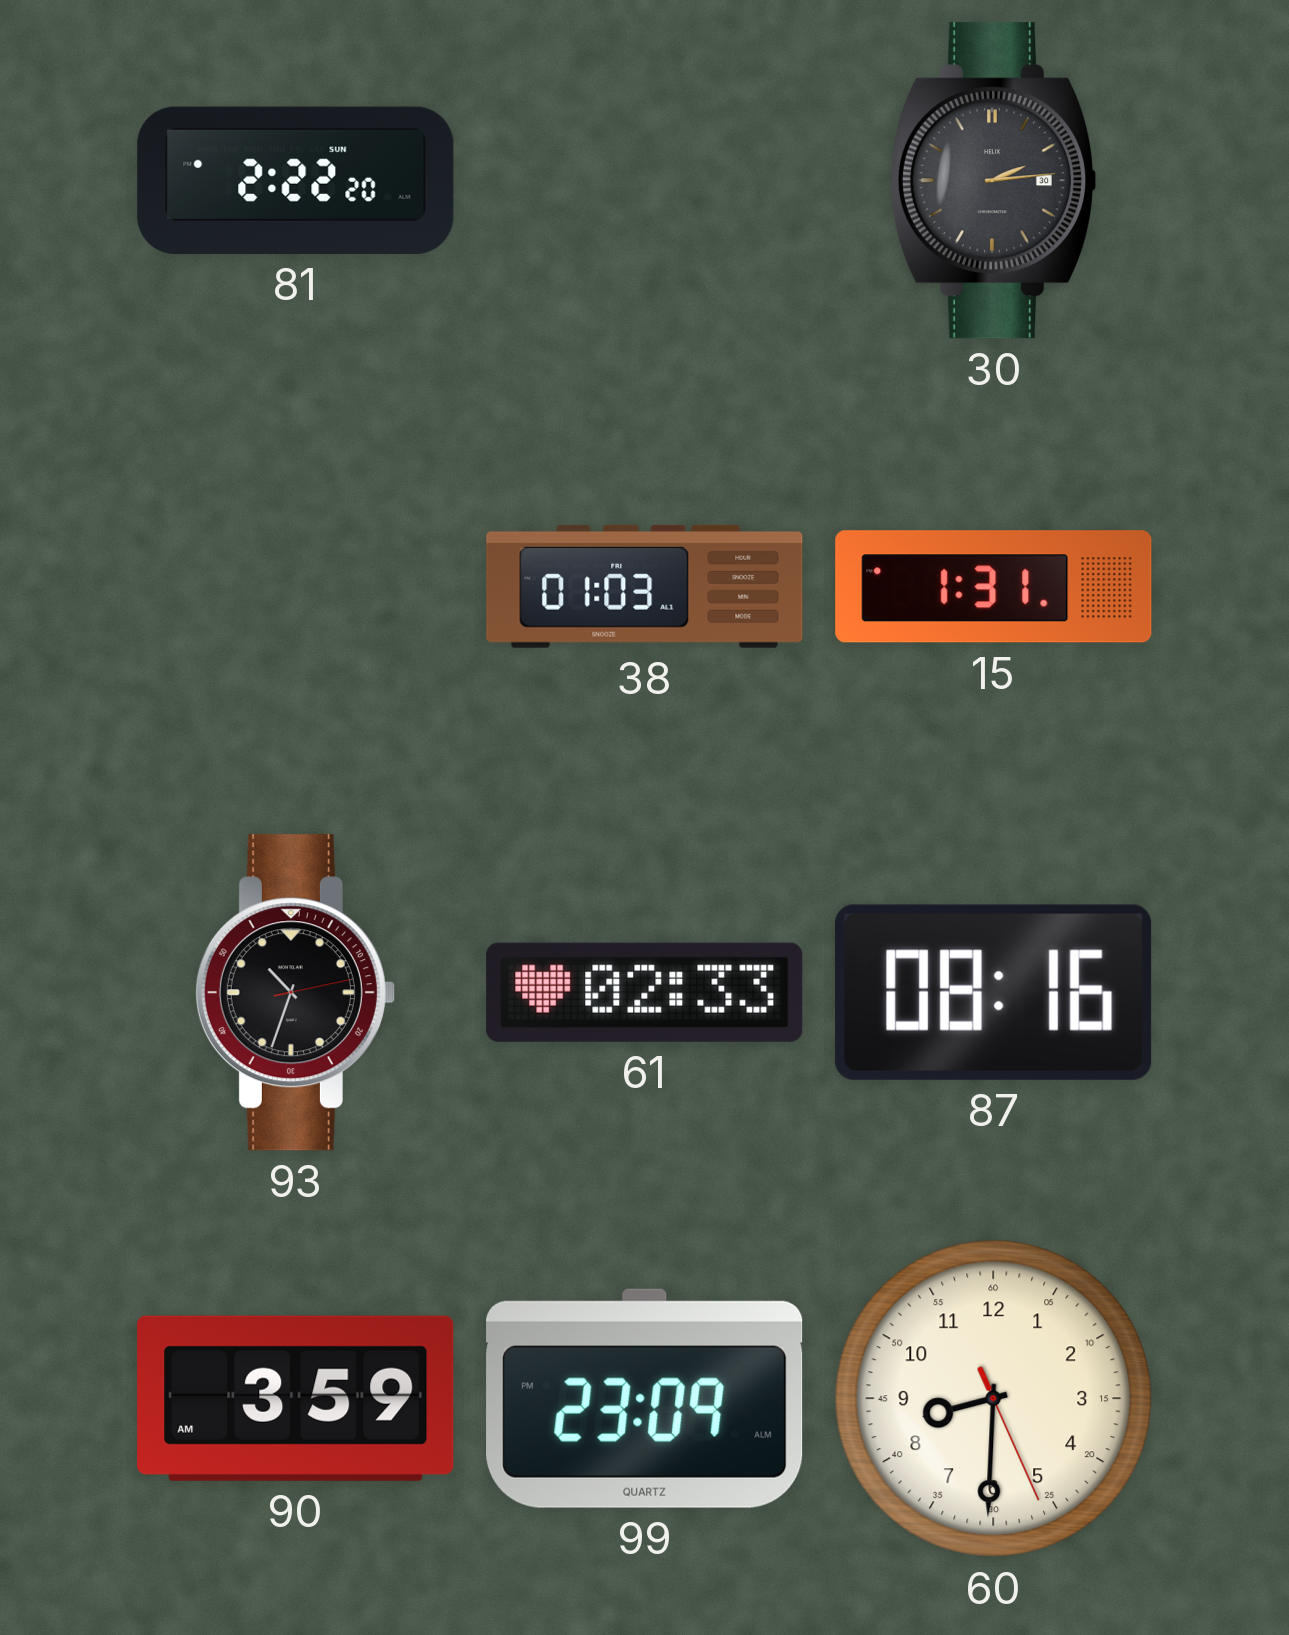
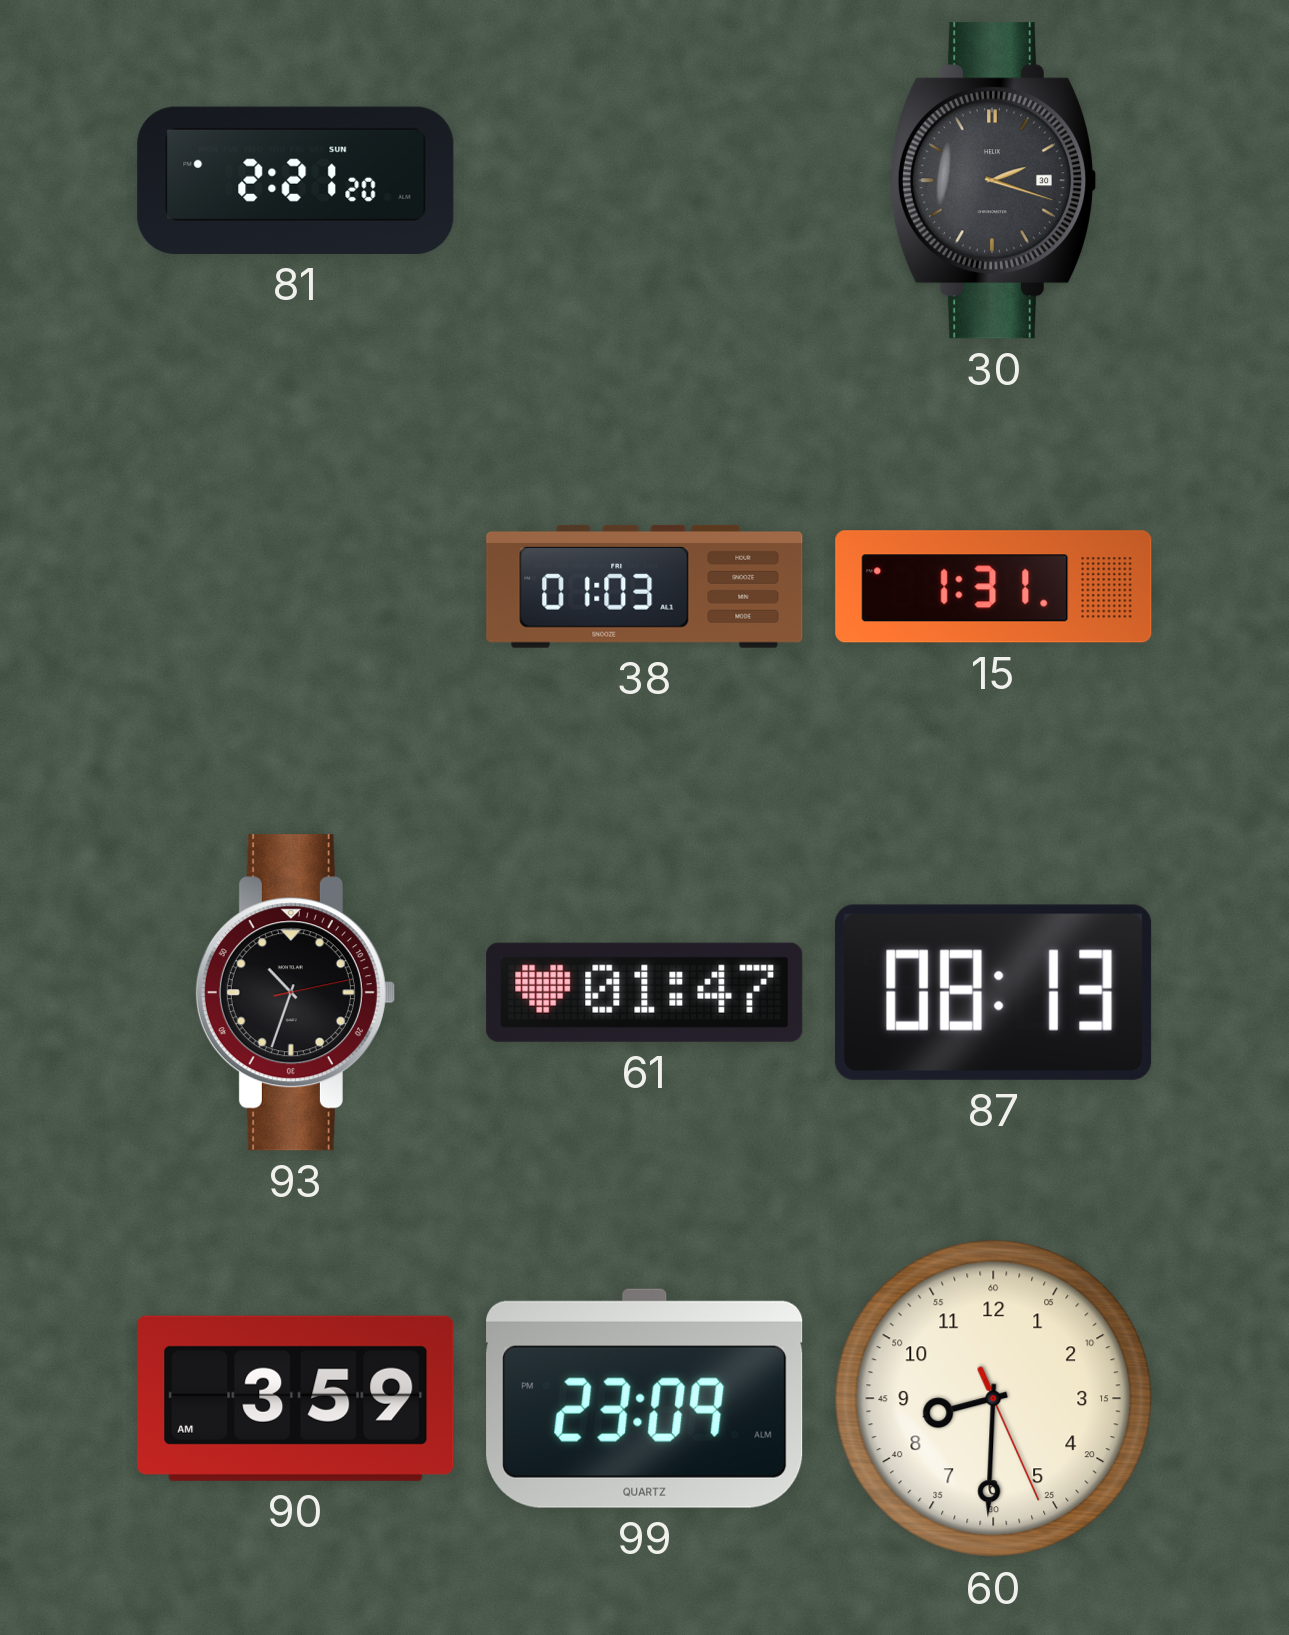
81: 2:22 -> 2:21
30: 2:14 -> 2:18
61: 02:33 -> 01:47
87: 08:16 -> 08:13
